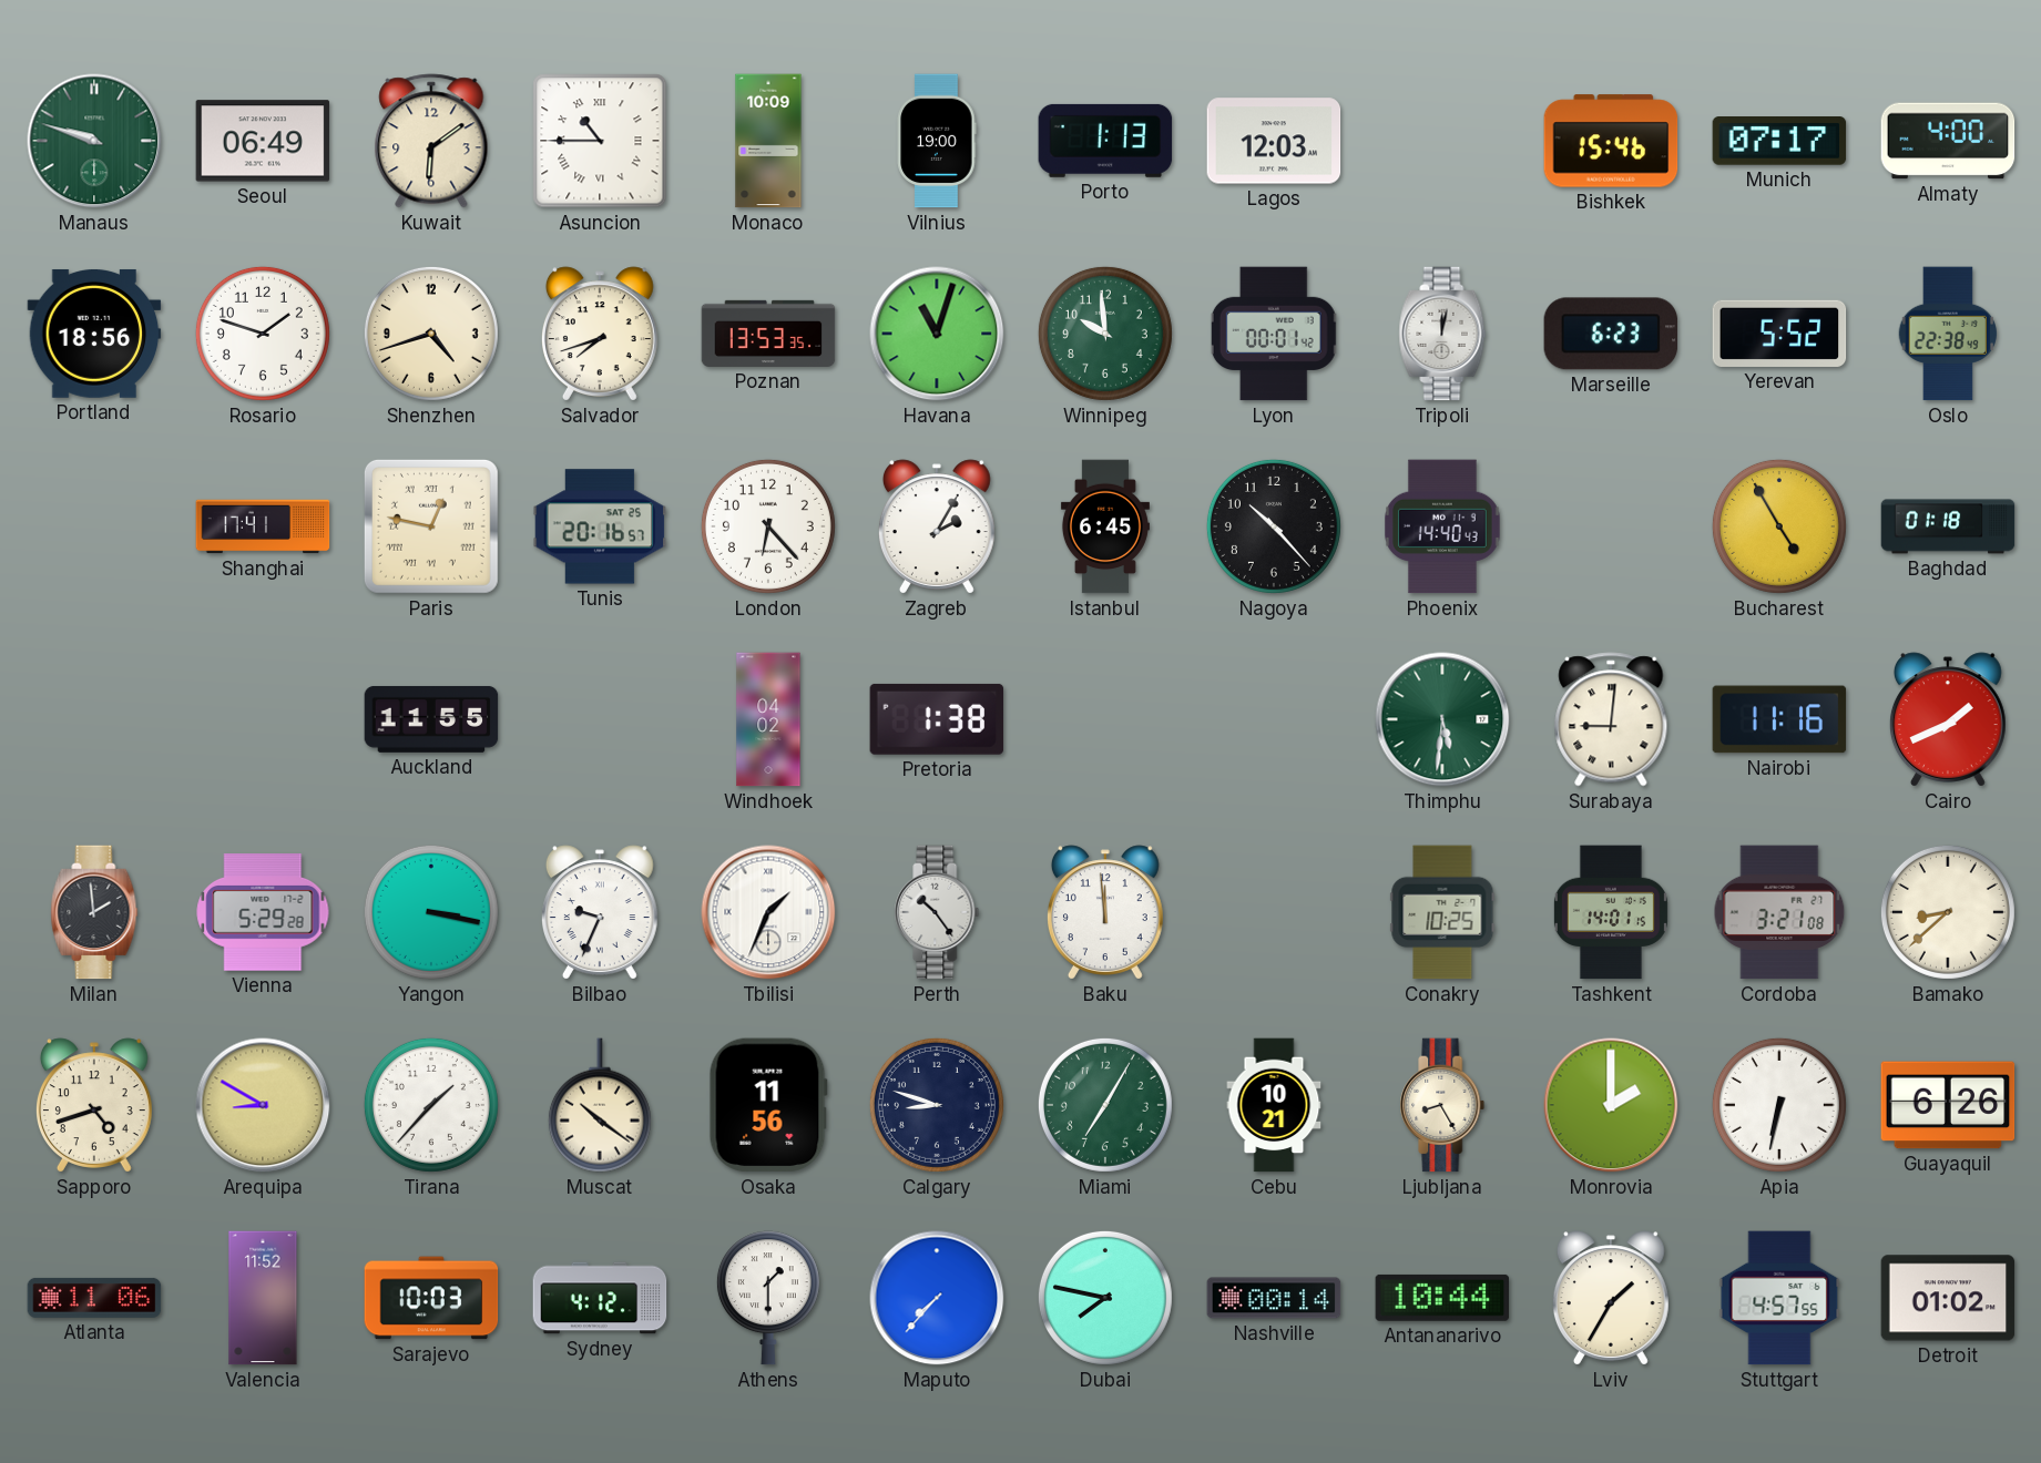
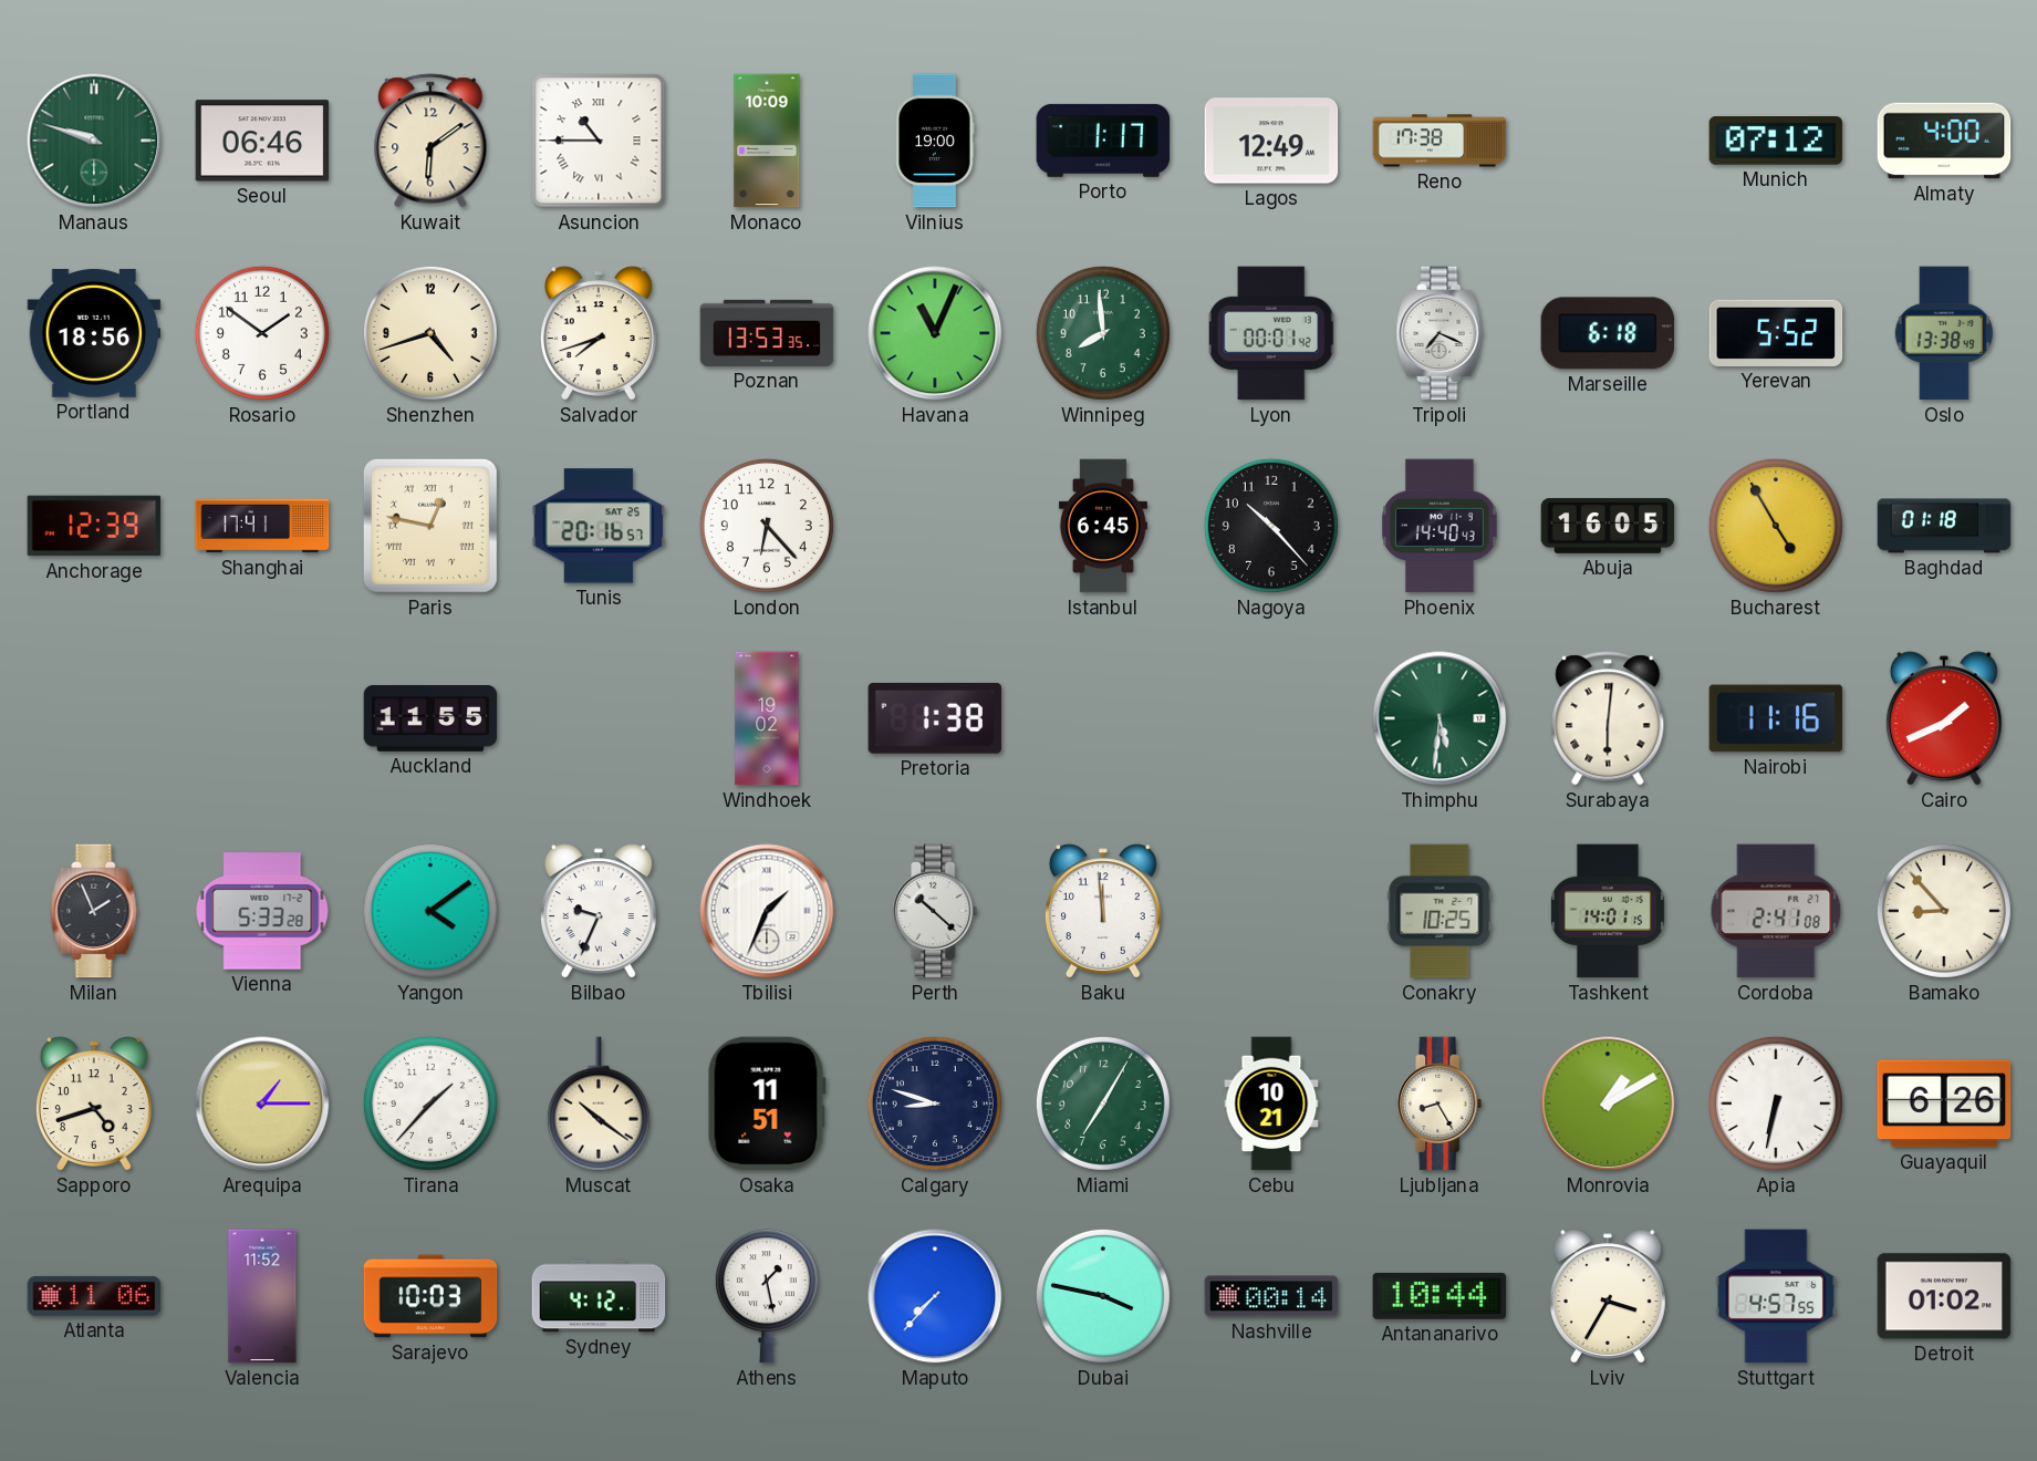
Seoul: 06:49 -> 06:46
Porto: 1:13 -> 1:17
Lagos: 12:03 -> 12:49
Reno: none -> 17:38
Bishkek: 15:46 -> none
Munich: 07:17 -> 07:12
Rosario: 1:48 -> 1:51
Havana: 11:03 -> 11:04
Winnipeg: 9:59 -> 7:59
Tripoli: 12:02 -> 7:19
Marseille: 6:23 -> 6:18
Oslo: 22:38 -> 13:38
Anchorage: none -> 12:39
Zagreb: 2:05 -> none
Abuja: none -> 16:05
Windhoek: 04:02 -> 19:02
Surabaya: 9:01 -> 6:01
Milan: 1:59 -> 1:56
Vienna: 5:29 -> 5:33
Yangon: 3:17 -> 4:09
Perth: 10:24 -> 10:22
Cordoba: 3:21 -> 2:41
Bamako: 8:38 -> 8:53
Arequipa: 8:50 -> 1:15
Osaka: 11:56 -> 11:51
Monrovia: 2:00 -> 1:10
Athens: 1:30 -> 1:28
Dubai: 7:47 -> 3:47
Lviv: 1:35 -> 3:35
